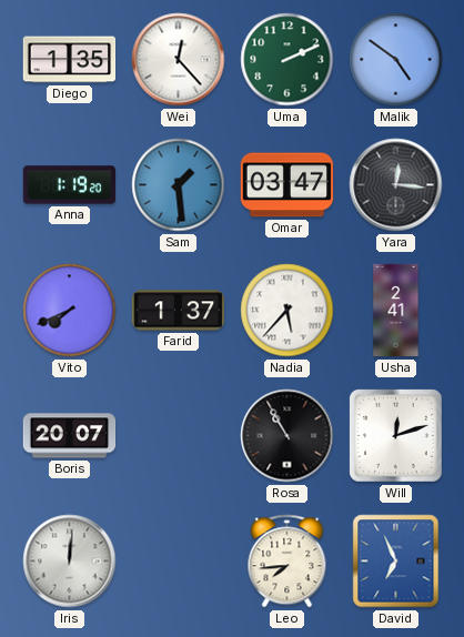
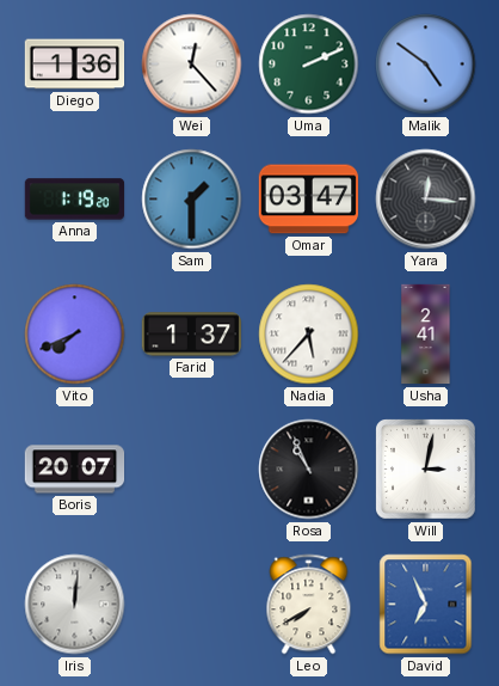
Diego: 1:35 -> 1:36
Sam: 1:29 -> 1:30
Rosa: 10:55 -> 10:56
Will: 12:12 -> 3:02
Leo: 7:44 -> 7:40
